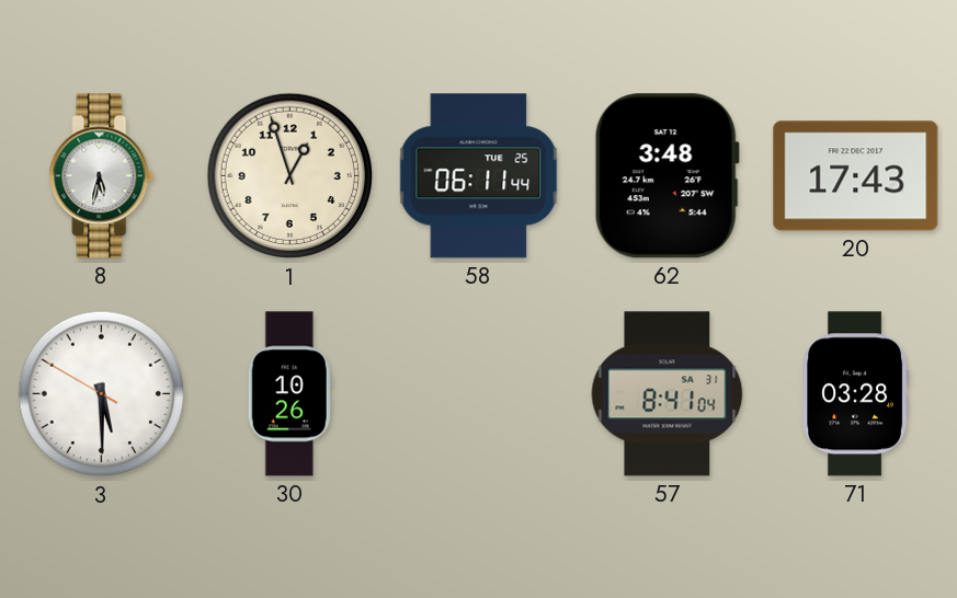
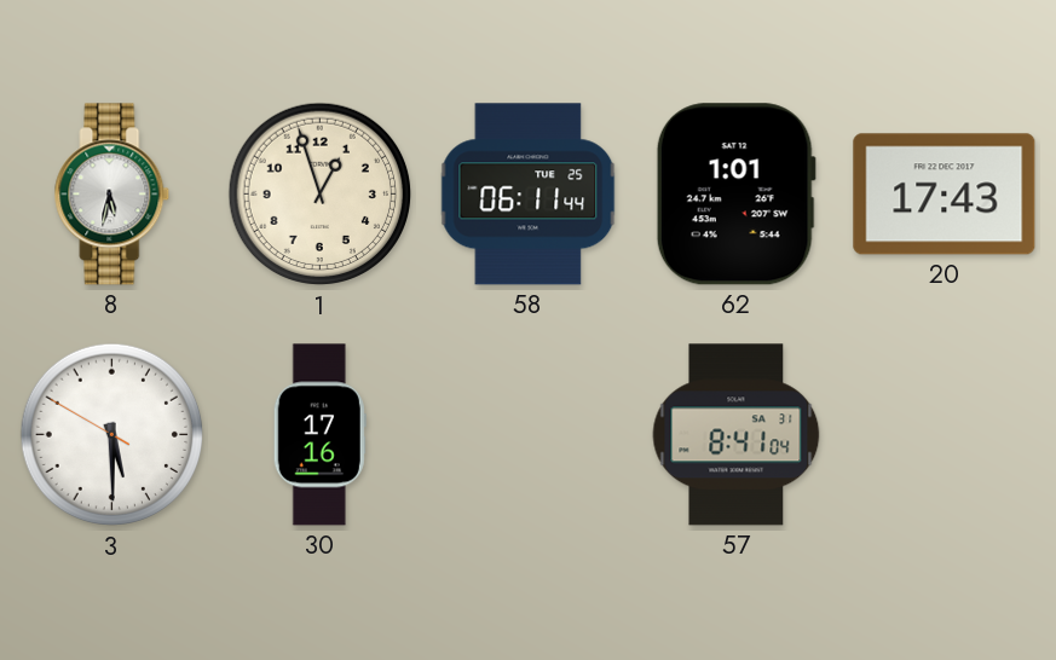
62: 3:48 -> 1:01
30: 10:26 -> 17:16
71: 03:28 -> none
